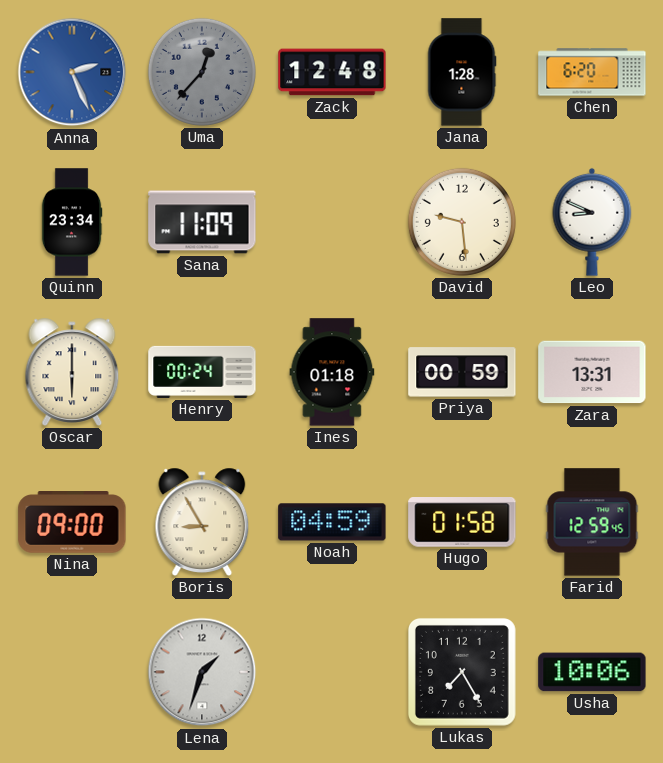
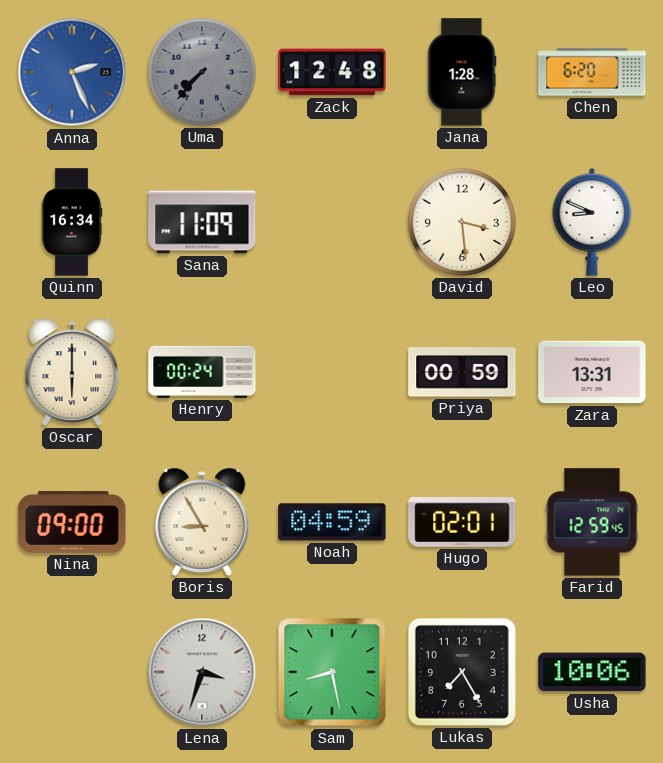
Uma: 12:37 -> 7:37
Quinn: 23:34 -> 16:34
David: 9:29 -> 3:29
Ines: 01:18 -> none
Hugo: 01:58 -> 02:01
Lena: 1:33 -> 3:33
Sam: none -> 8:28
